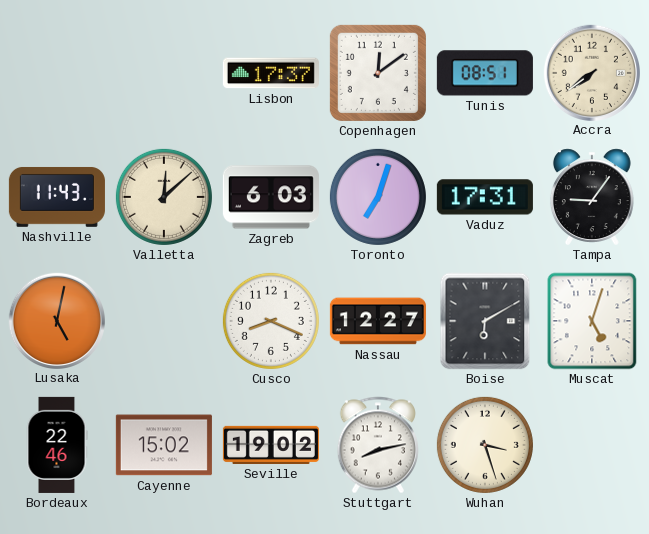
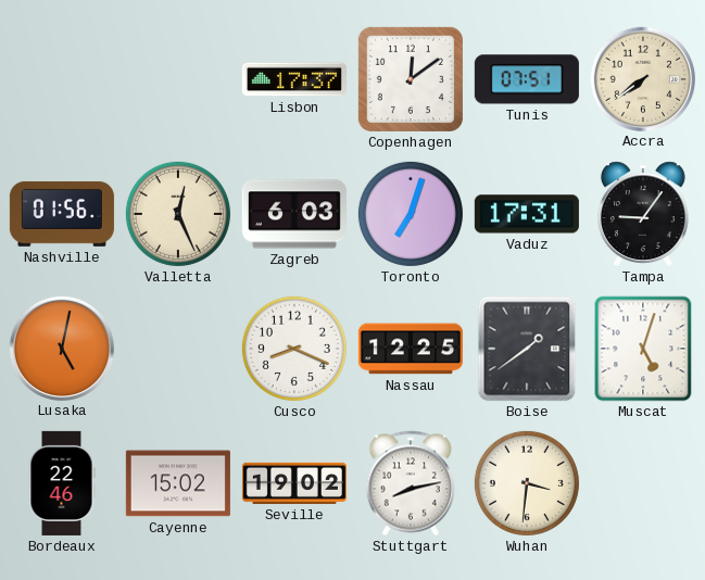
Tunis: 08:51 -> 07:51
Nashville: 11:43 -> 01:56
Valletta: 12:08 -> 12:26
Nassau: 12:27 -> 12:25
Boise: 6:10 -> 1:39
Wuhan: 3:27 -> 3:31
